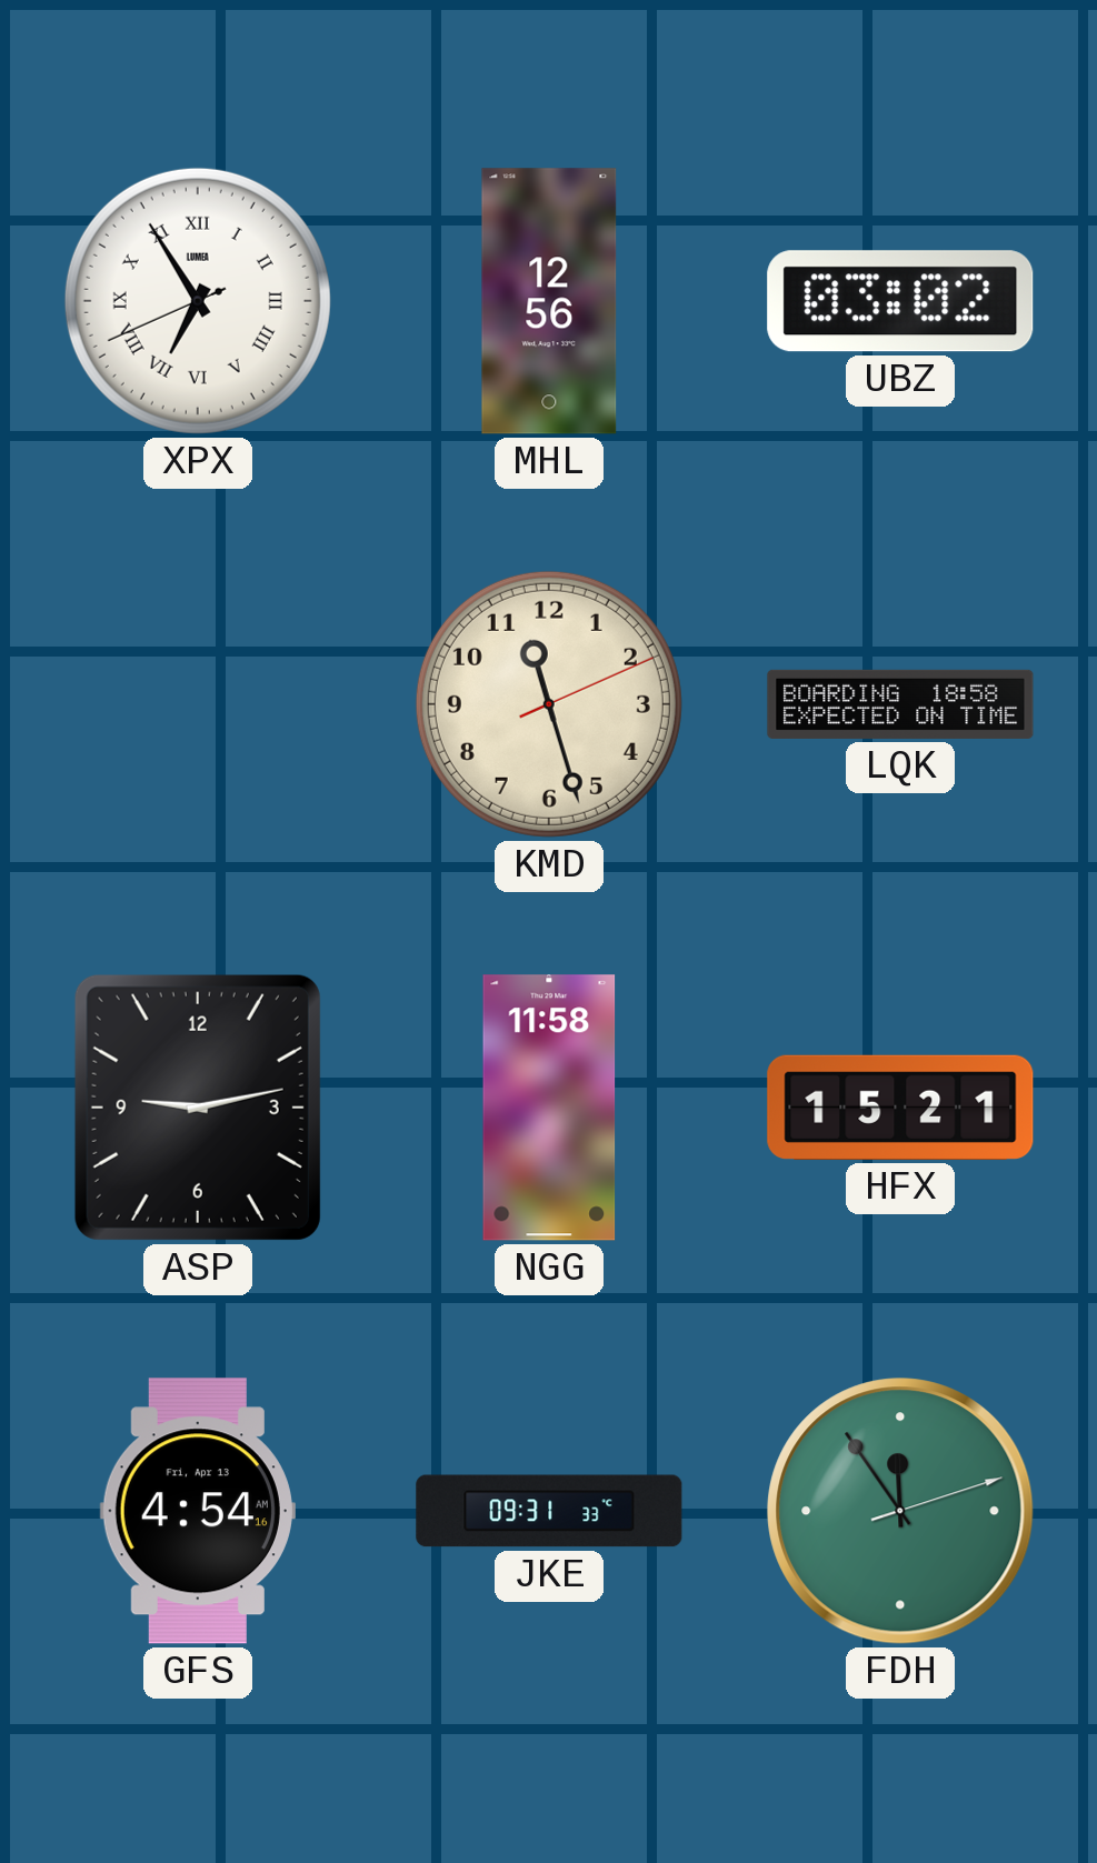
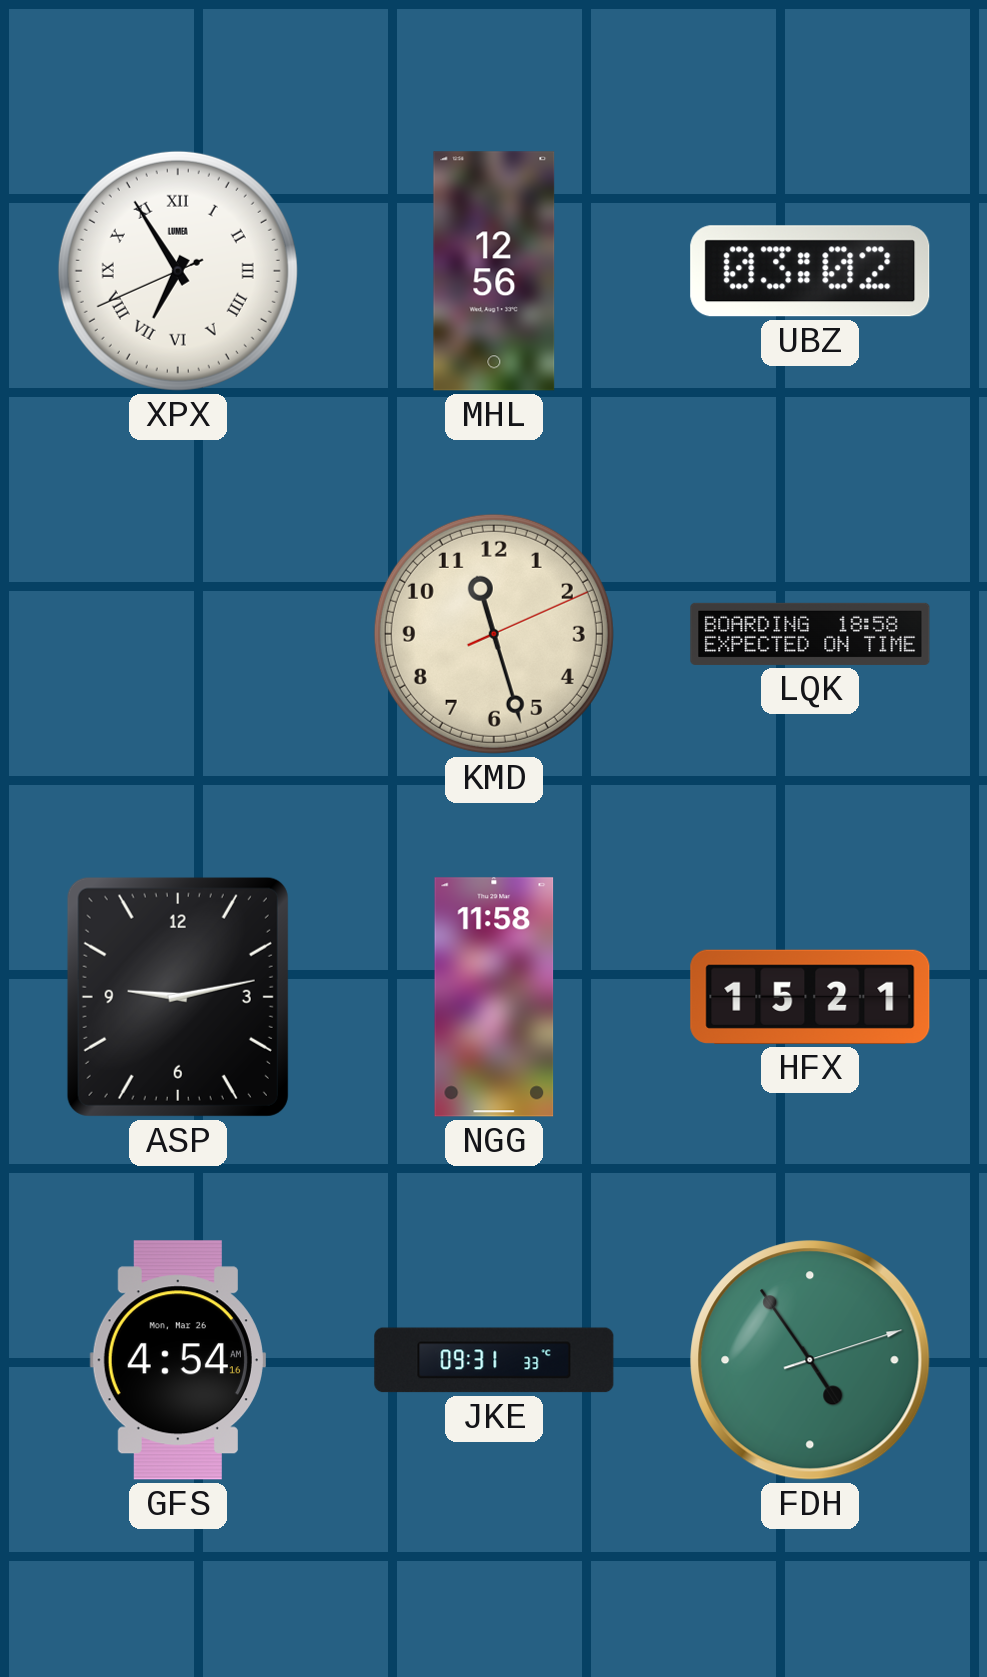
GFS date: Fri, Apr 13 -> Mon, Mar 26
FDH: 11:54 -> 4:54
